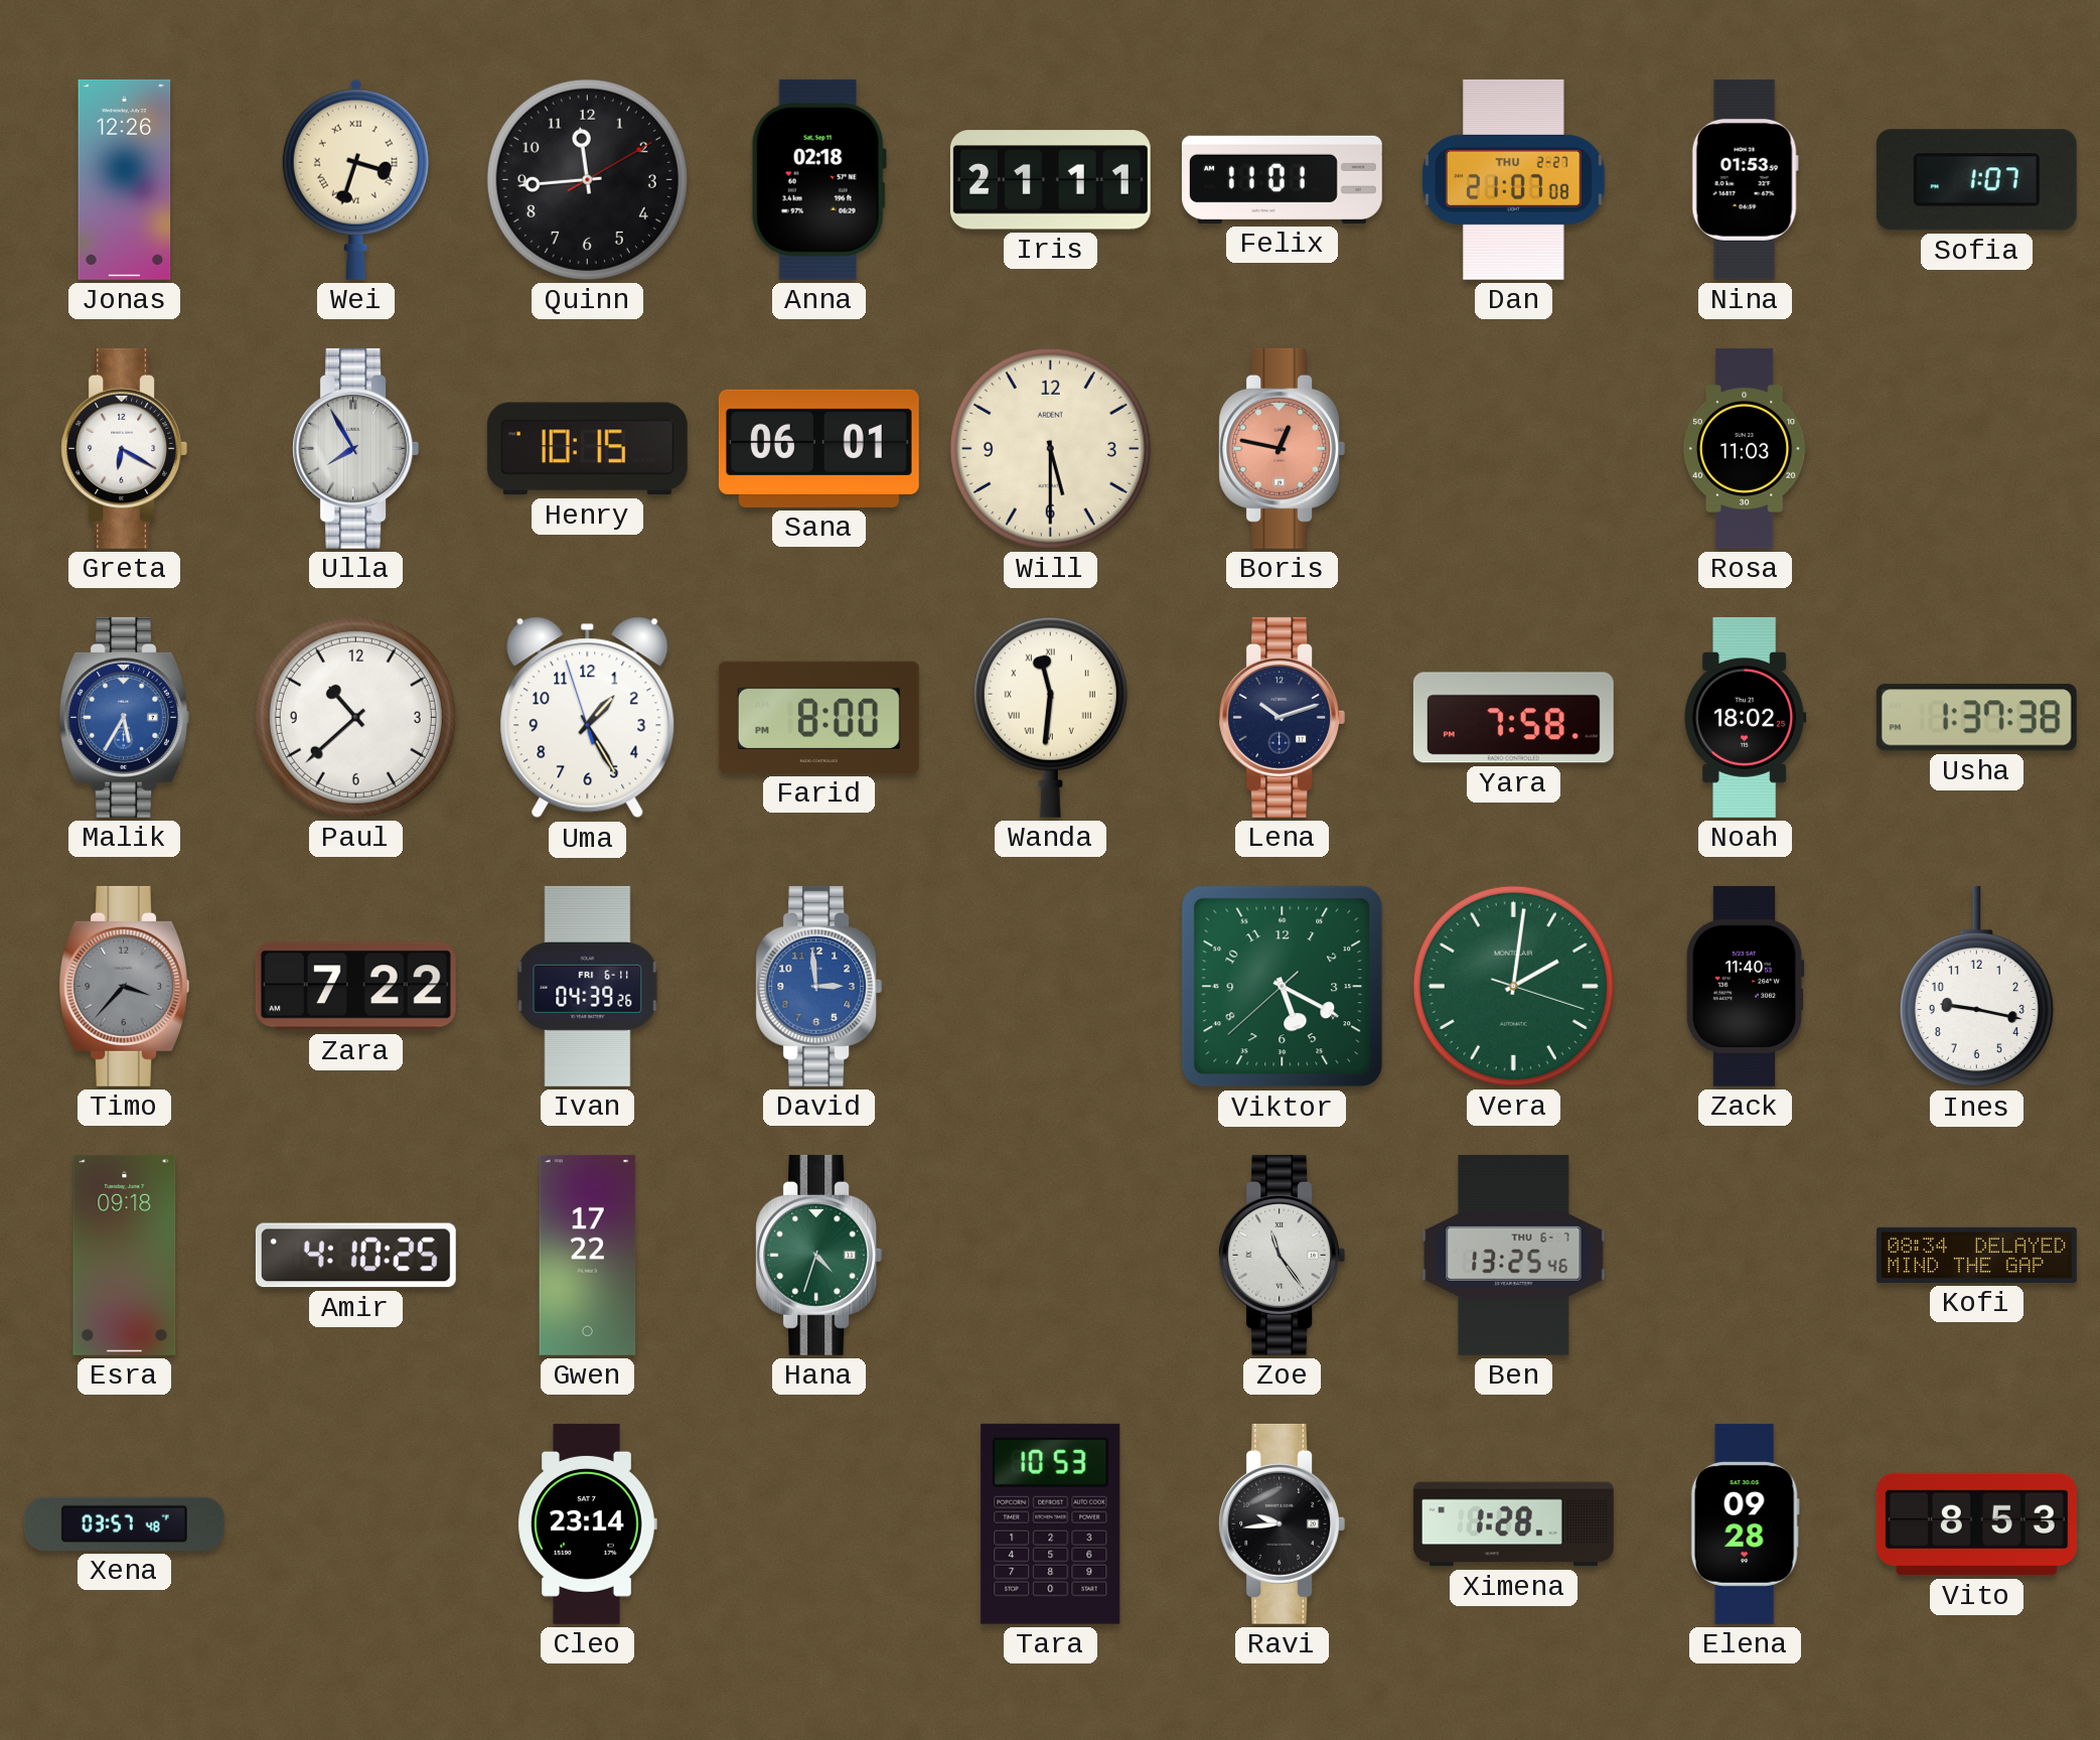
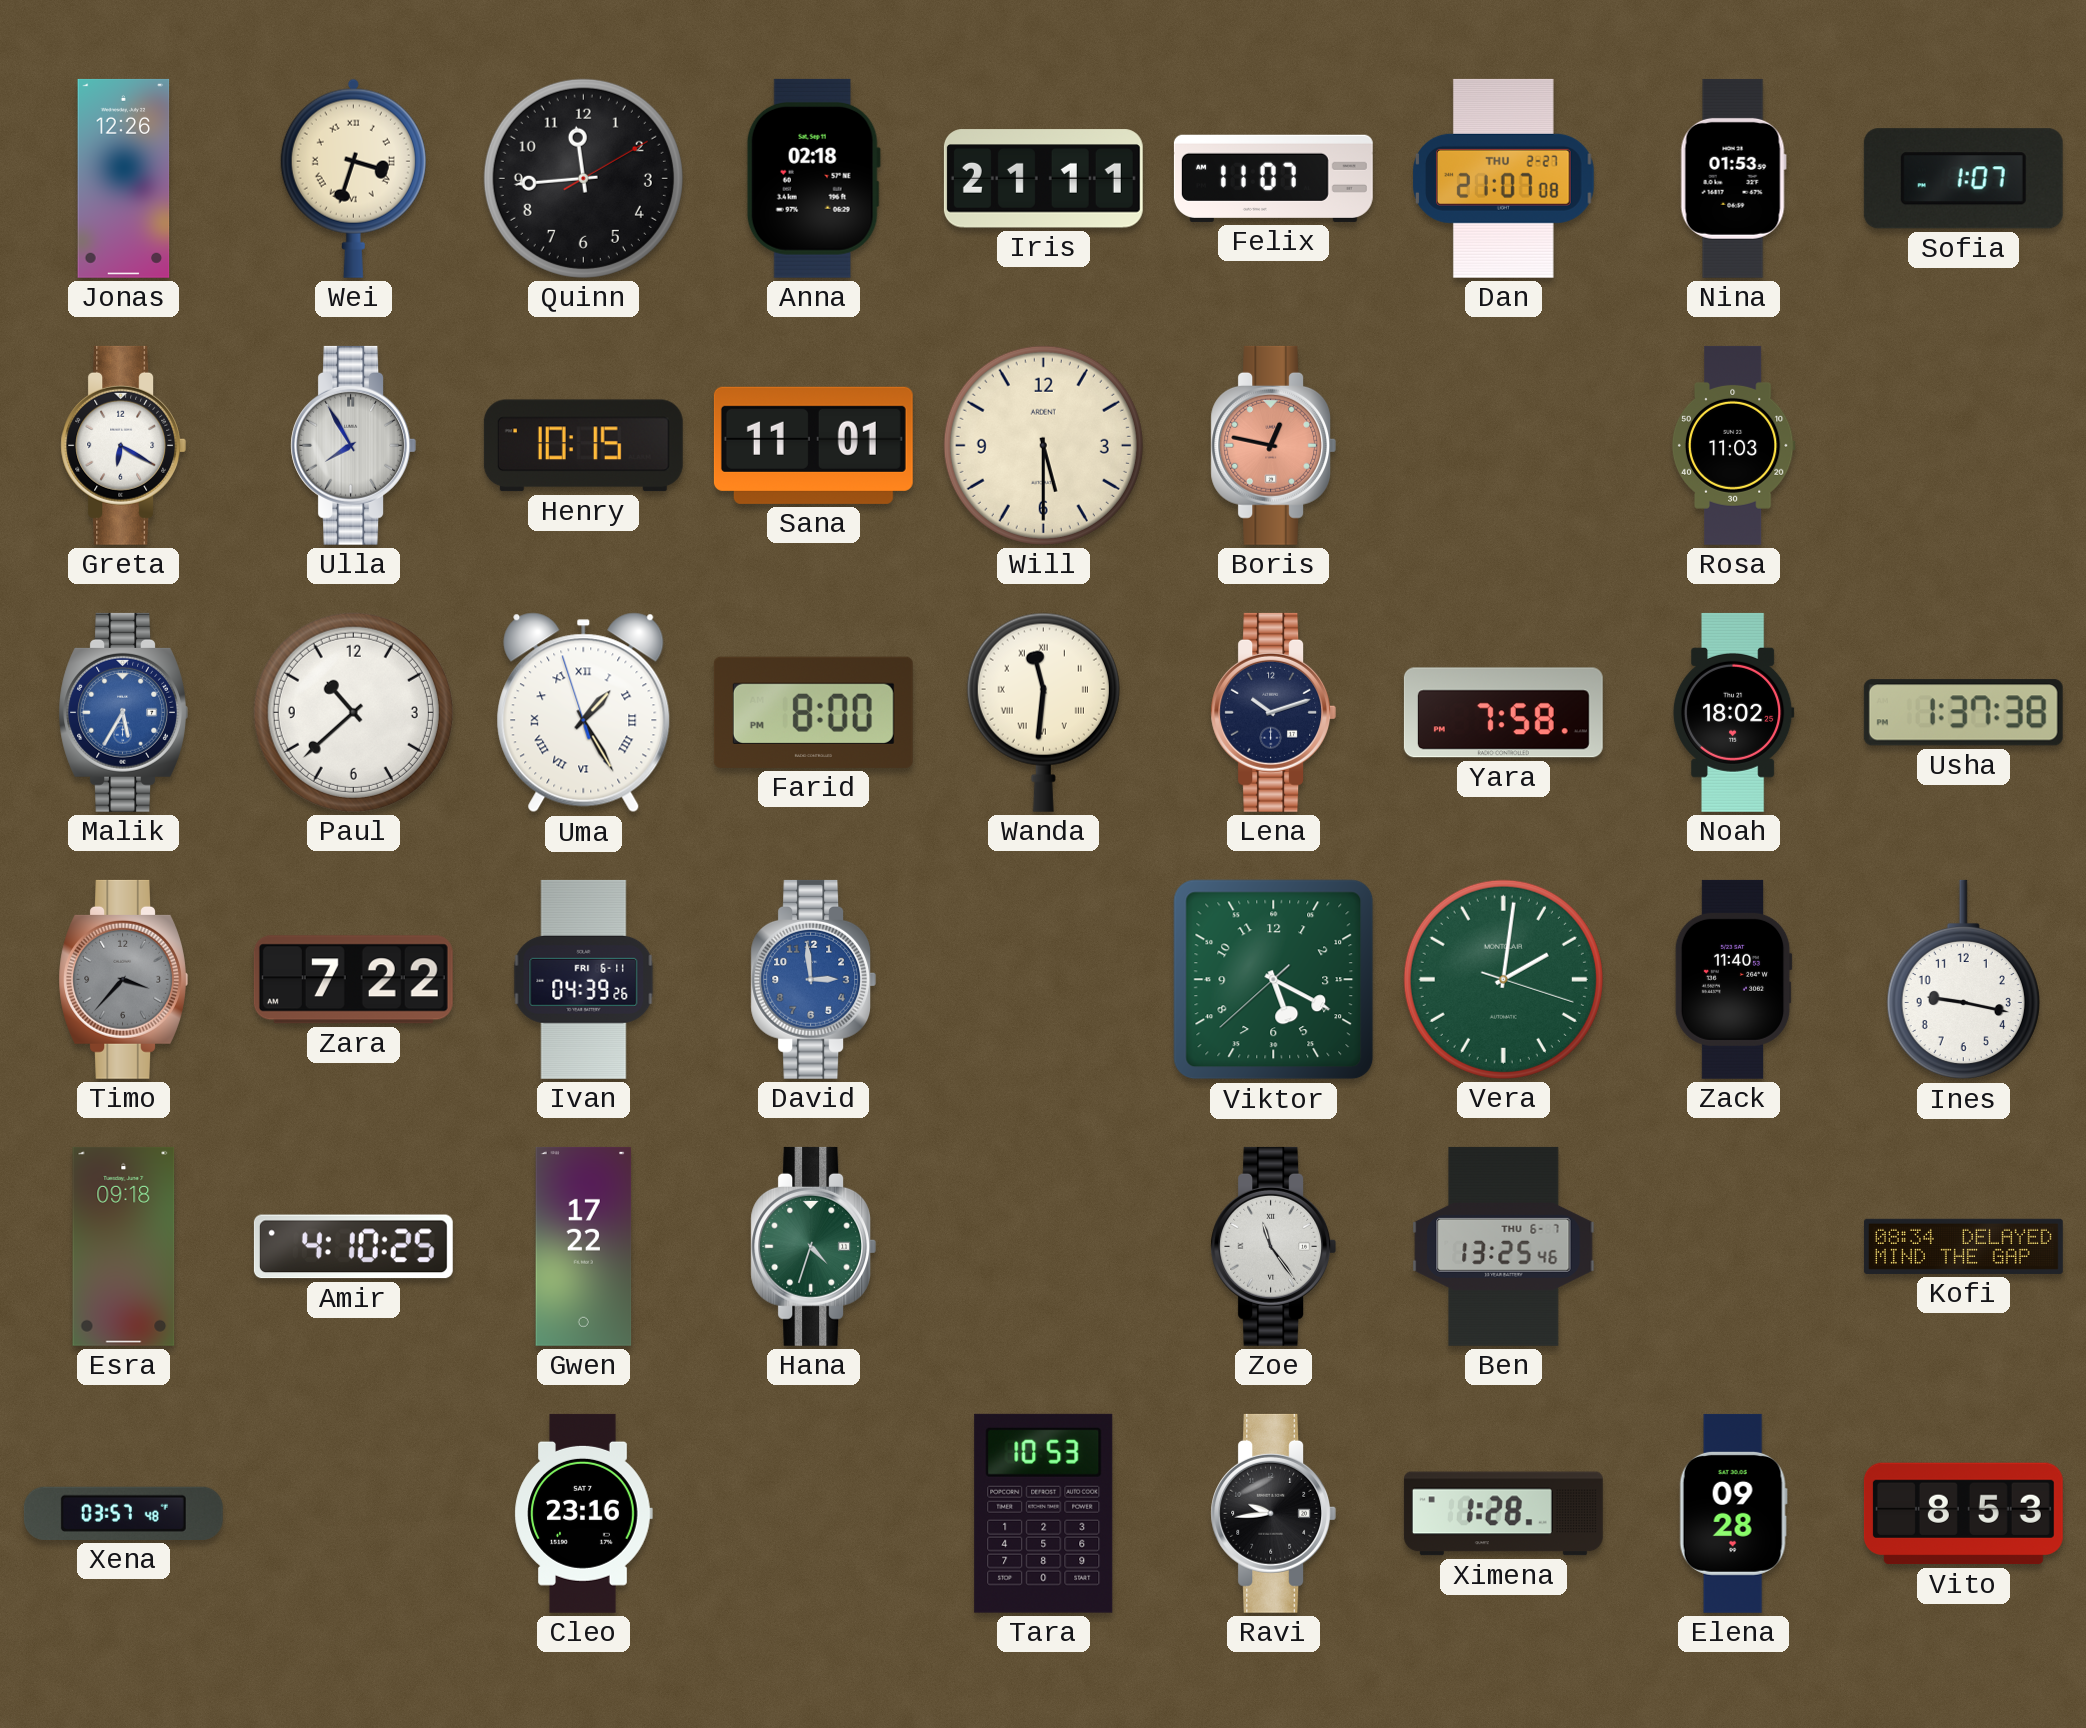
Felix: 11:01 -> 11:07
Sana: 06:01 -> 11:01
Uma numerals: Arabic -> Roman
Cleo: 23:14 -> 23:16
